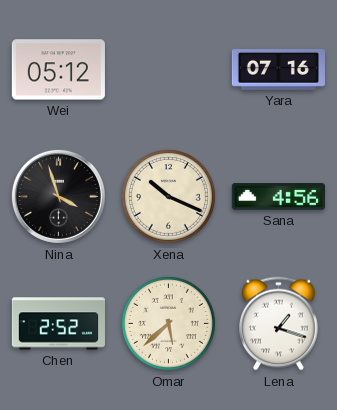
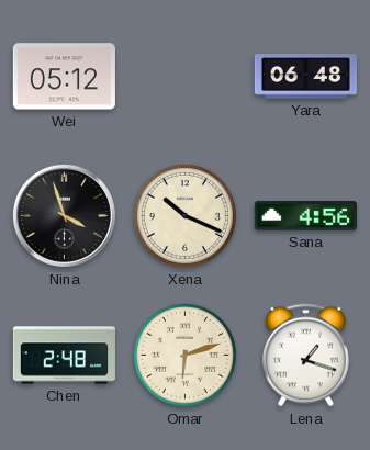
Yara: 07:16 -> 06:48
Chen: 2:52 -> 2:48
Omar: 5:38 -> 6:12
